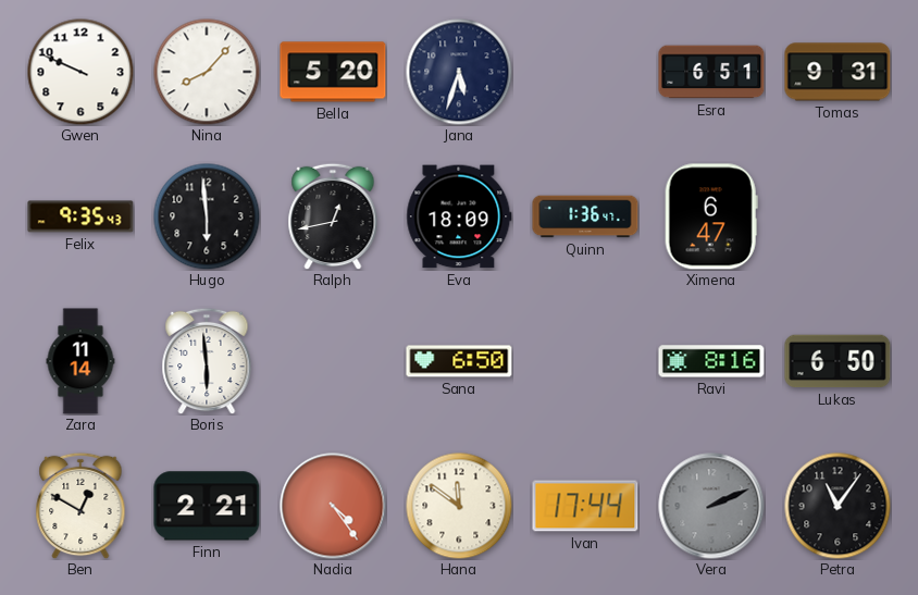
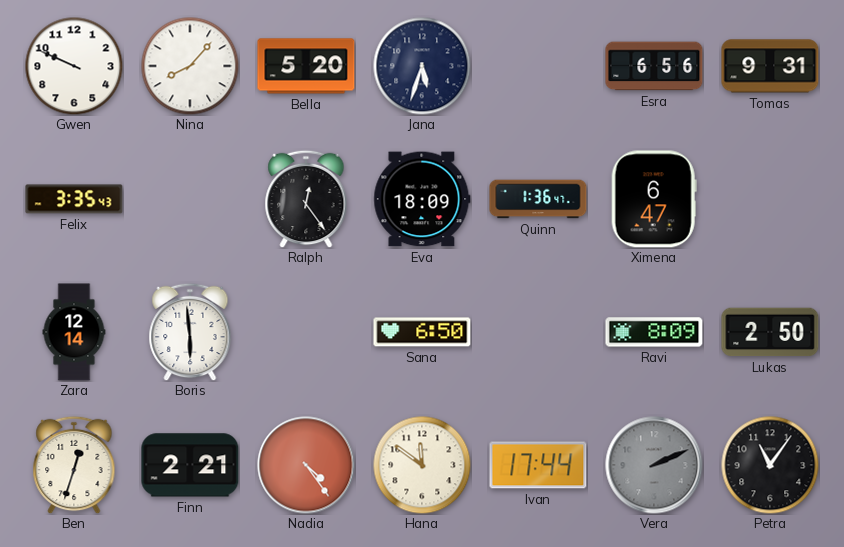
Esra: 6:51 -> 6:56
Felix: 9:35 -> 3:35
Hugo: 5:59 -> none
Ralph: 12:43 -> 12:24
Zara: 11:14 -> 12:14
Ravi: 8:16 -> 8:09
Lukas: 6:50 -> 2:50
Ben: 12:50 -> 12:33
